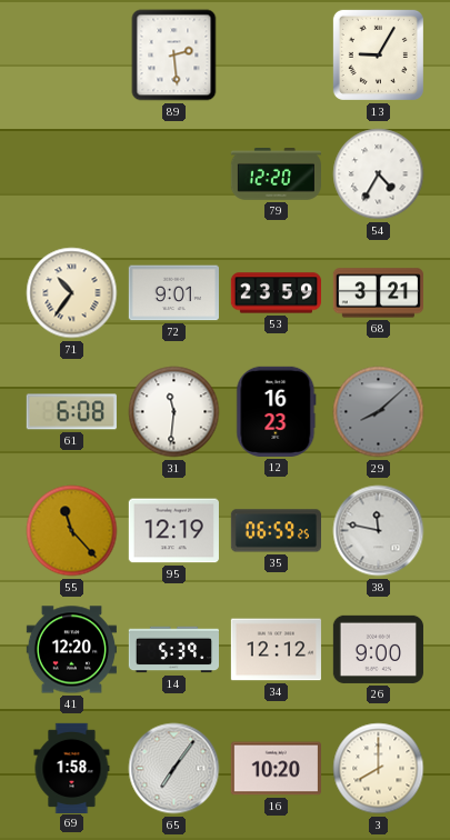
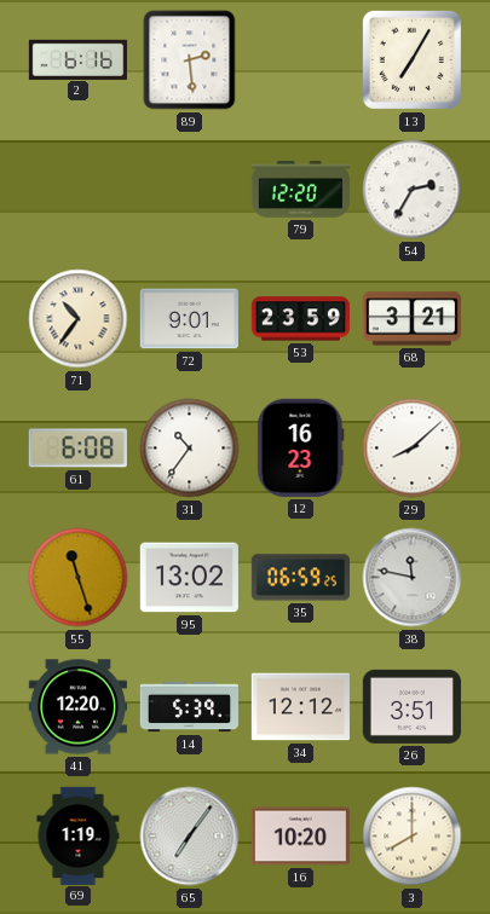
2: none -> 6:16
13: 9:05 -> 7:05
54: 4:35 -> 2:35
31: 11:31 -> 10:36
29 dial: grey -> white
55: 11:23 -> 11:27
95: 12:19 -> 13:02
26: 9:00 -> 3:51
69: 1:58 -> 1:19
